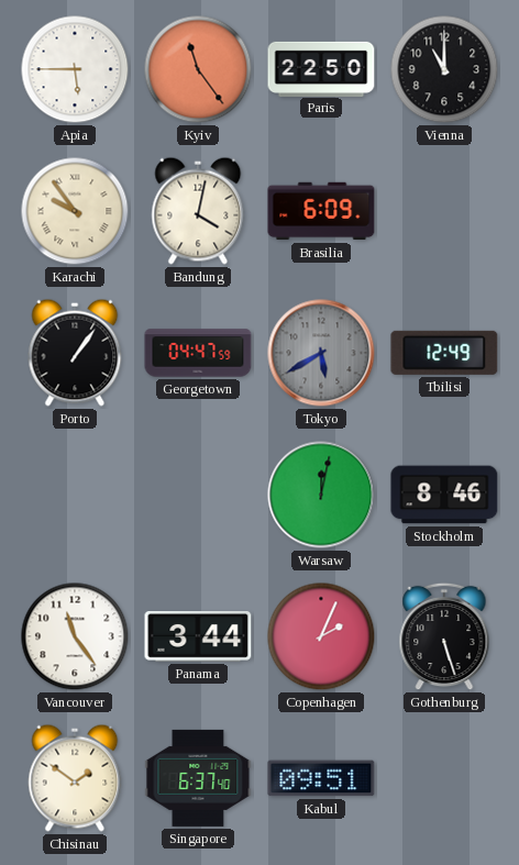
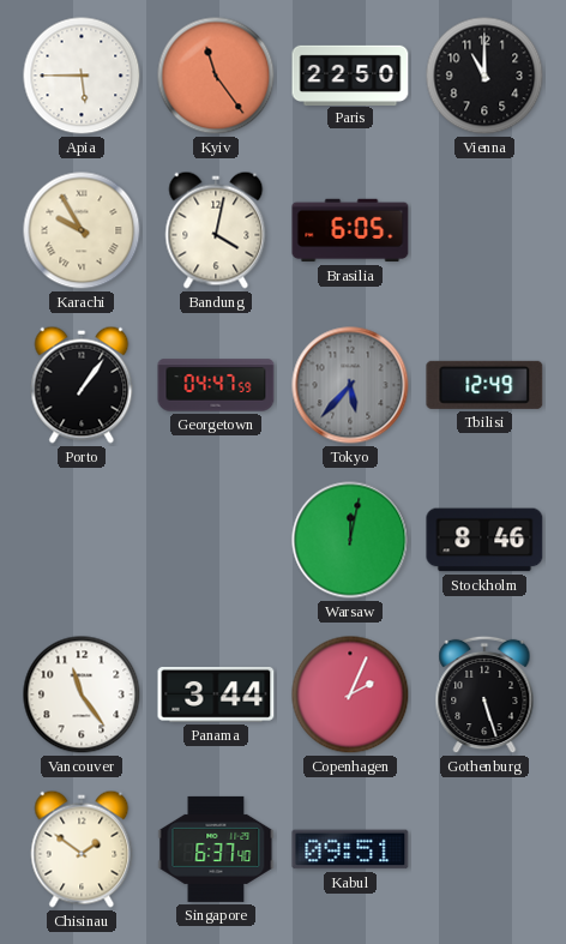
Karachi: 9:54 -> 9:55
Brasilia: 6:09 -> 6:05
Tokyo: 5:40 -> 5:37
